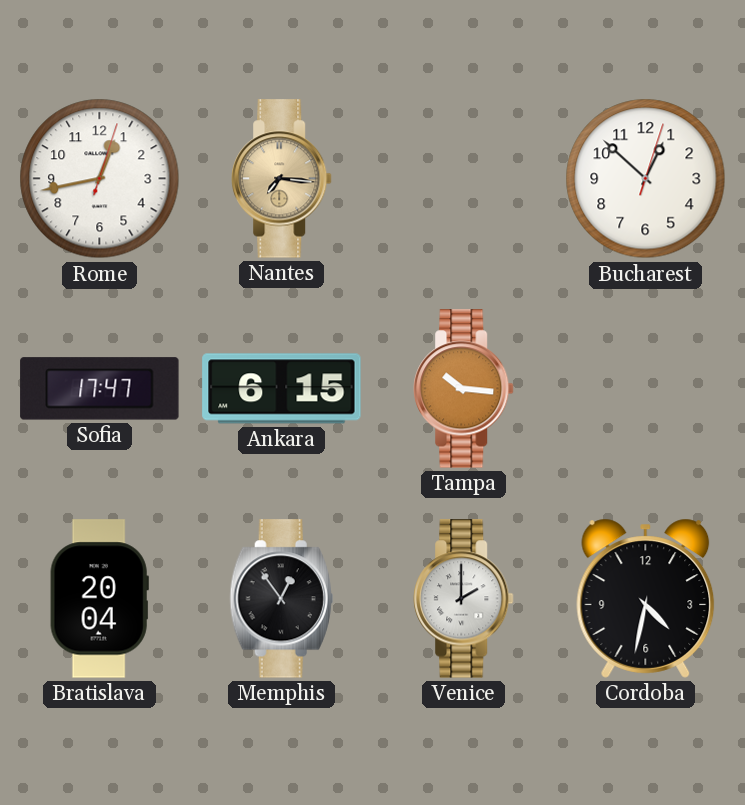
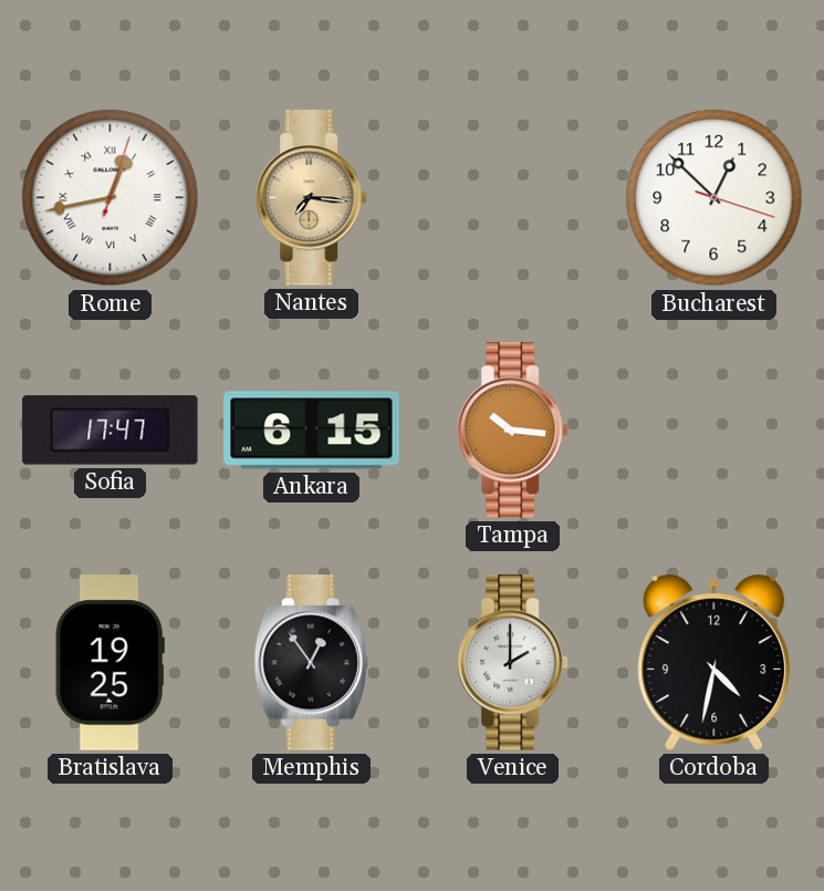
Rome numerals: Arabic -> Roman
Bucharest: 12:52:03 -> 12:52:18
Bratislava: 20:04 -> 19:25
